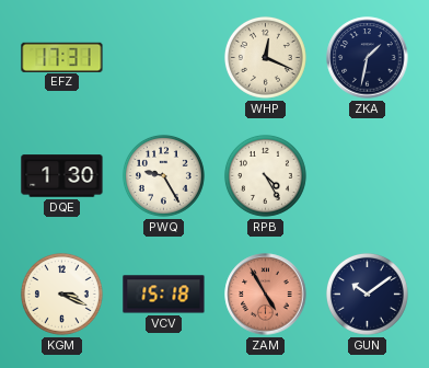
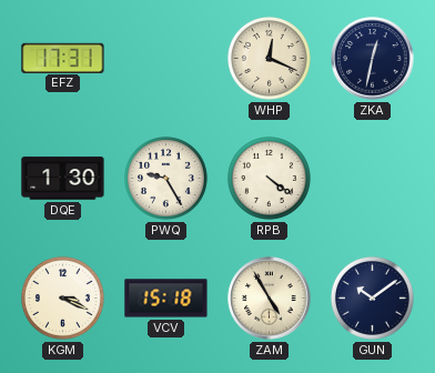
ZKA: 1:32 -> 12:32
RPB: 4:25 -> 4:21
ZAM dial: salmon -> cream
